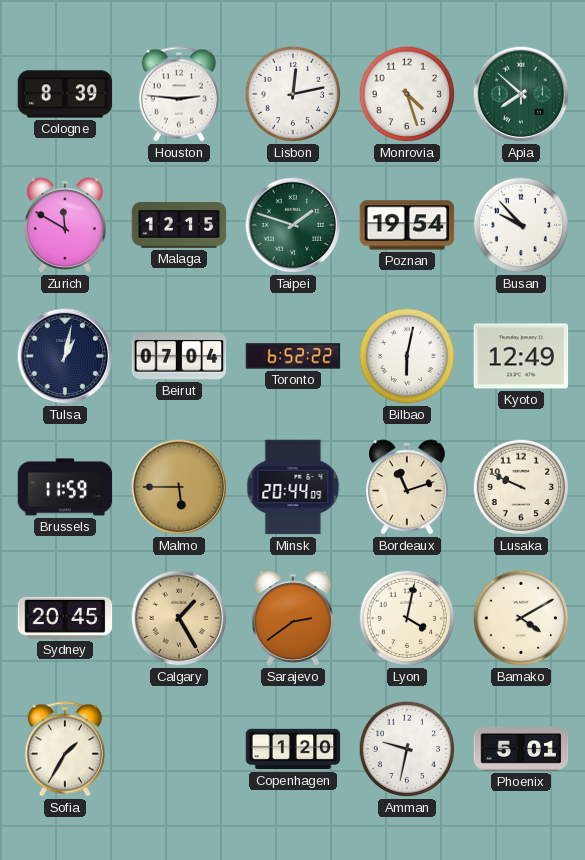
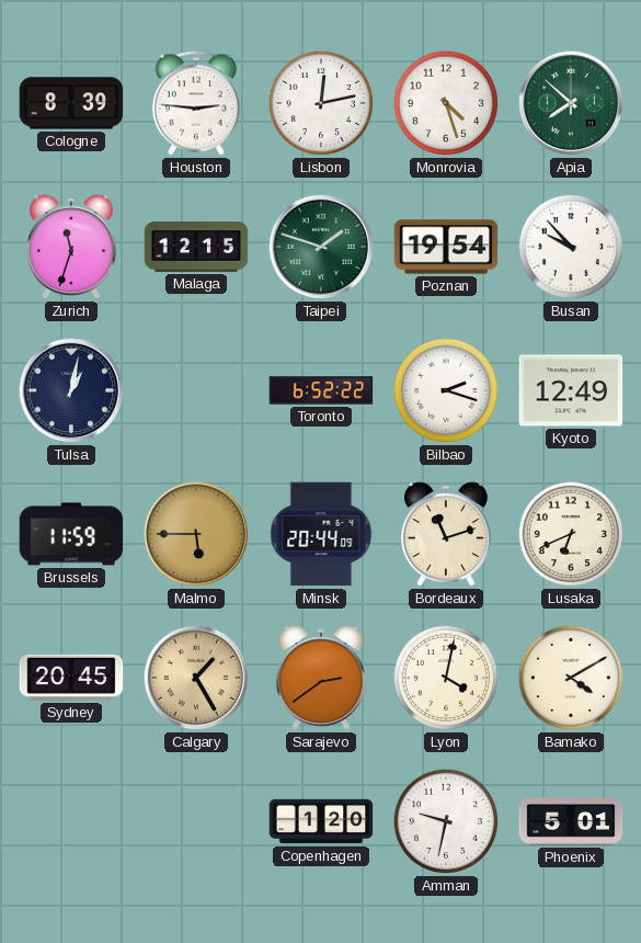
Zurich: 11:50 -> 11:33
Beirut: 07:04 -> none
Bilbao: 6:02 -> 2:18
Lusaka: 9:49 -> 6:41
Sofia: 1:35 -> none
